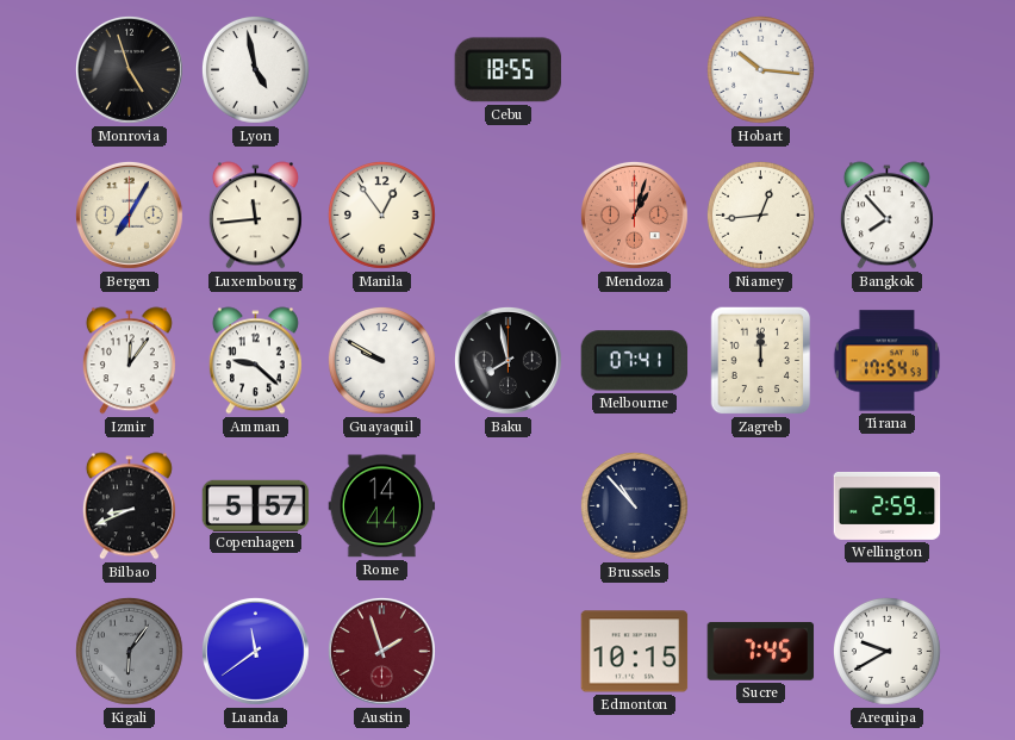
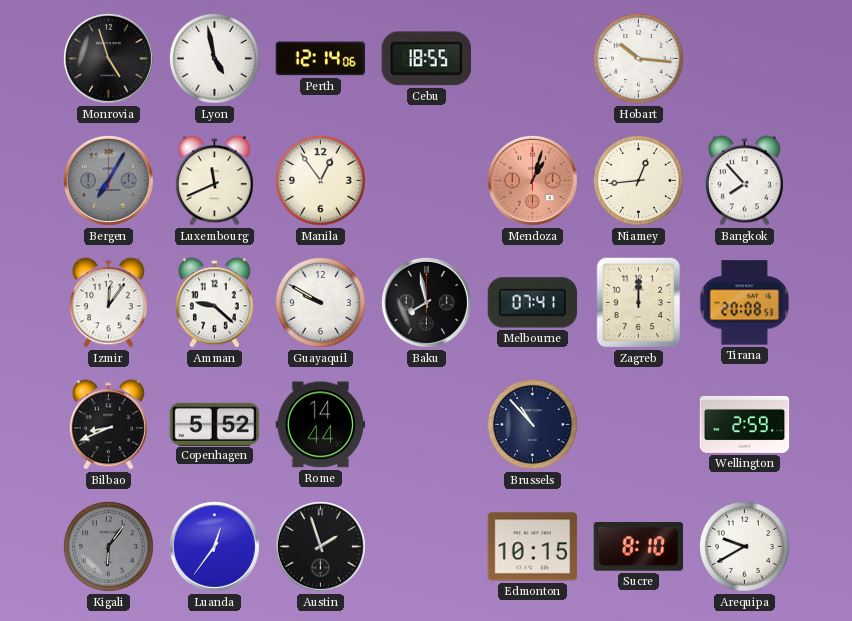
Perth: none -> 12:14
Bergen dial: cream -> grey
Luxembourg: 11:44 -> 11:41
Tirana: 17:54 -> 20:08
Copenhagen: 5:57 -> 5:52
Luanda: 11:39 -> 12:36
Austin dial: burgundy -> black
Sucre: 7:45 -> 8:10
